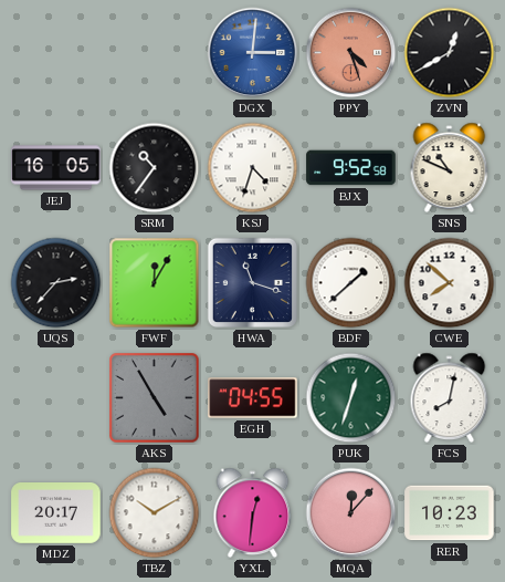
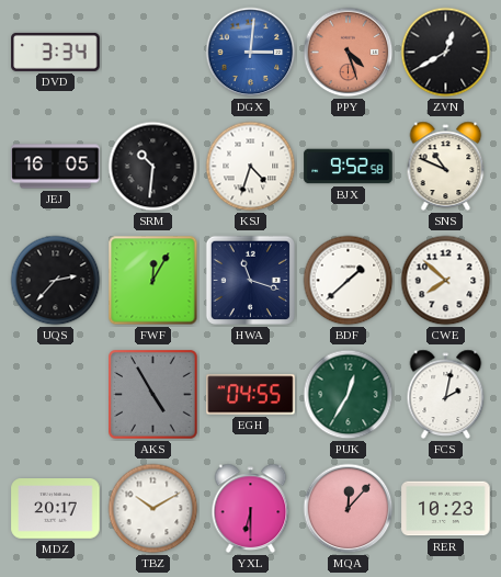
DVD: none -> 3:34
SRM: 10:36 -> 10:31
PUK: 12:33 -> 12:35
FCS: 8:02 -> 2:02
YXL: 12:31 -> 6:30
